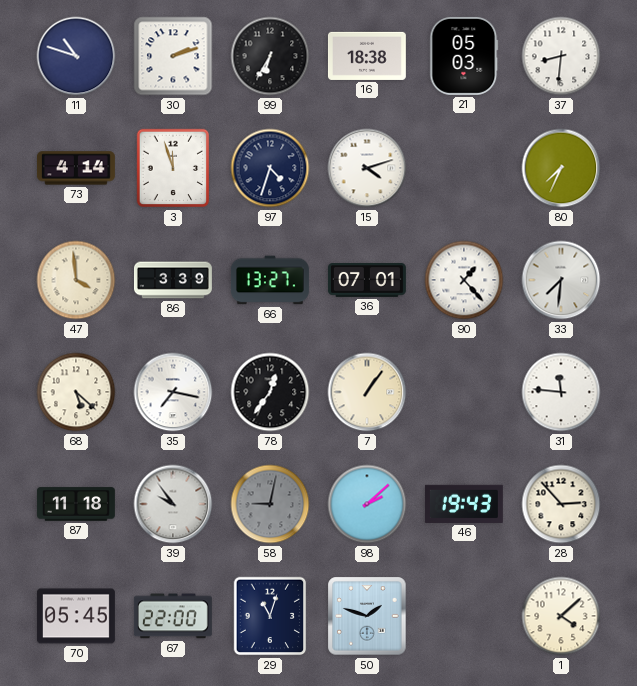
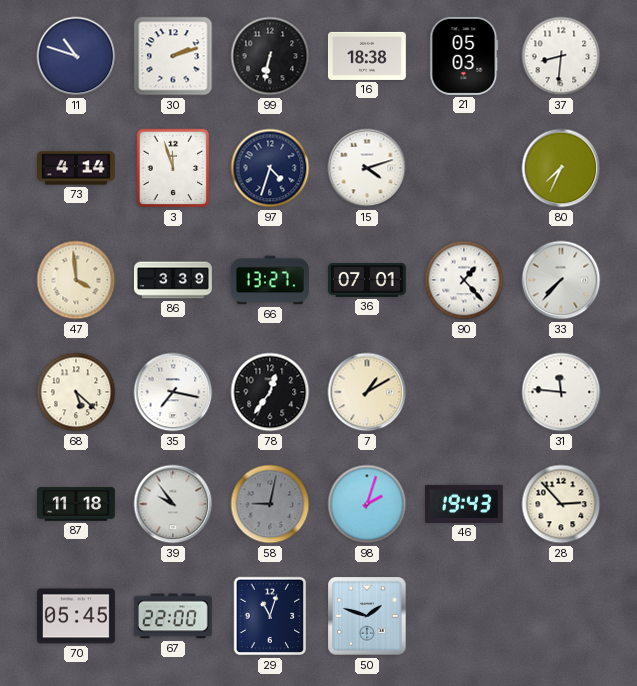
99: 6:35 -> 6:32
33: 7:31 -> 7:37
7: 1:06 -> 1:10
98: 2:08 -> 2:03
1: 4:08 -> none
